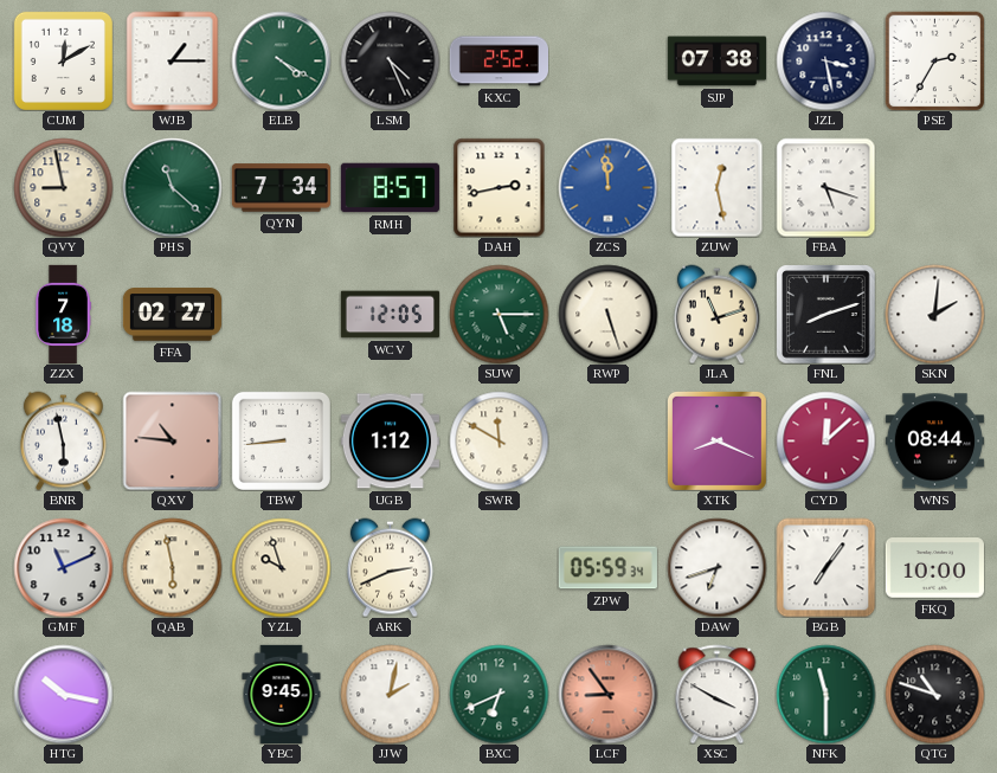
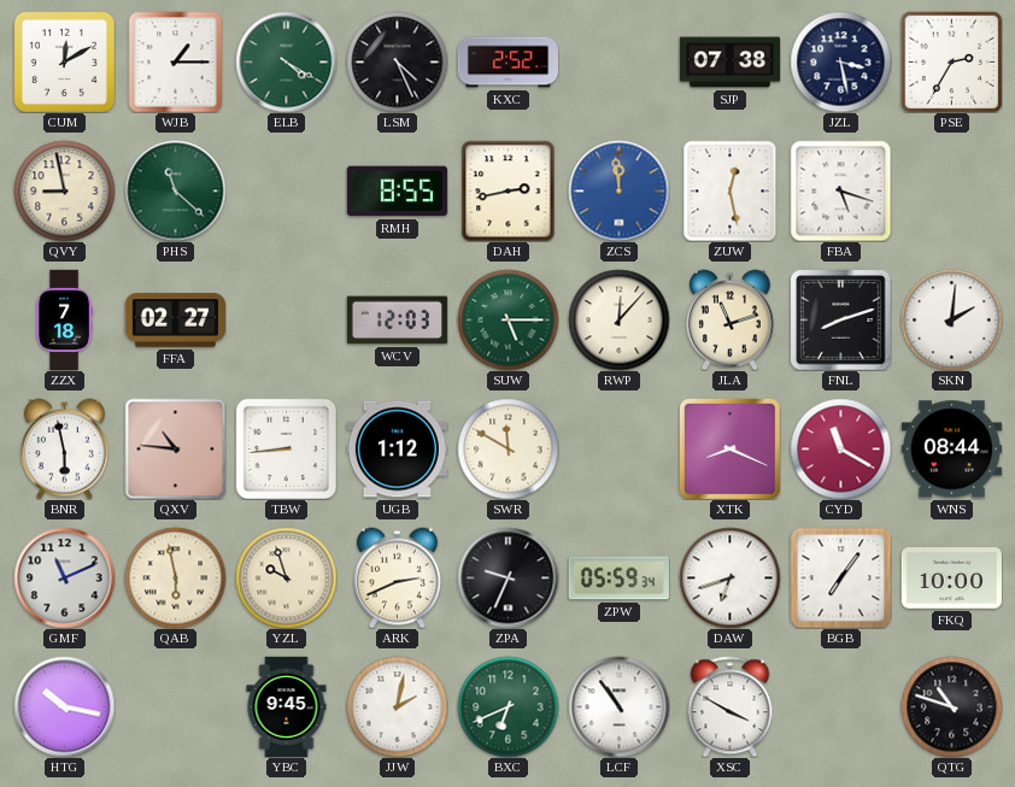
QYN: 7:34 -> none
RMH: 8:57 -> 8:55
WCV: 12:05 -> 12:03
RWP: 5:27 -> 12:07
CYD: 12:08 -> 11:20
ZPA: none -> 9:34
LCF: 8:54 -> 10:54
LCF dial: salmon -> white
NFK: 11:30 -> none
